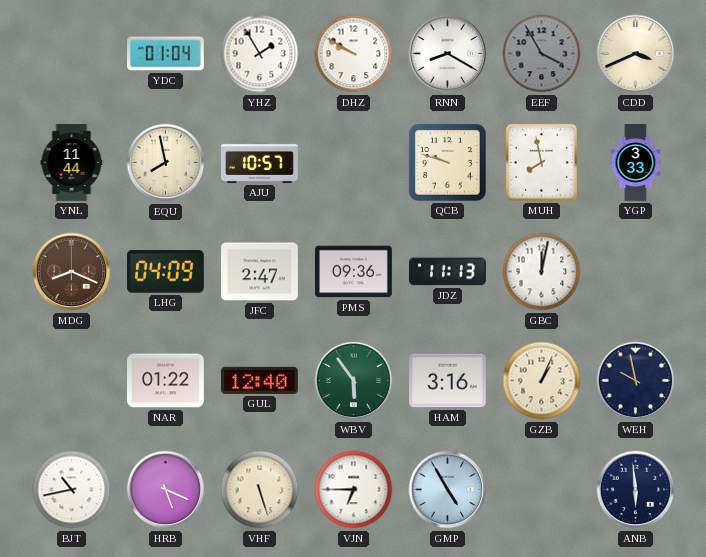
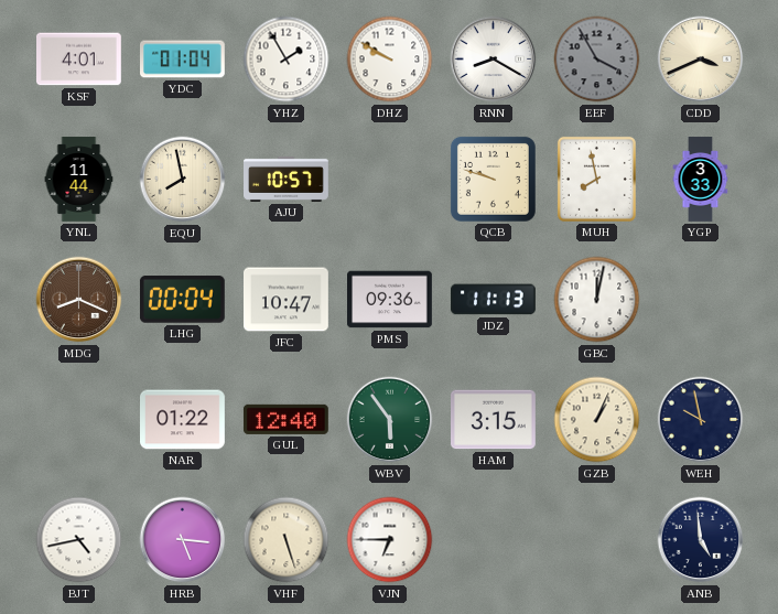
KSF: none -> 4:01
LHG: 04:09 -> 00:04
JFC: 2:47 -> 10:47
HAM: 3:16 -> 3:15
BJT: 10:43 -> 4:43
HRB: 5:19 -> 5:16
GMP: 4:55 -> none
ANB: 5:59 -> 4:59
